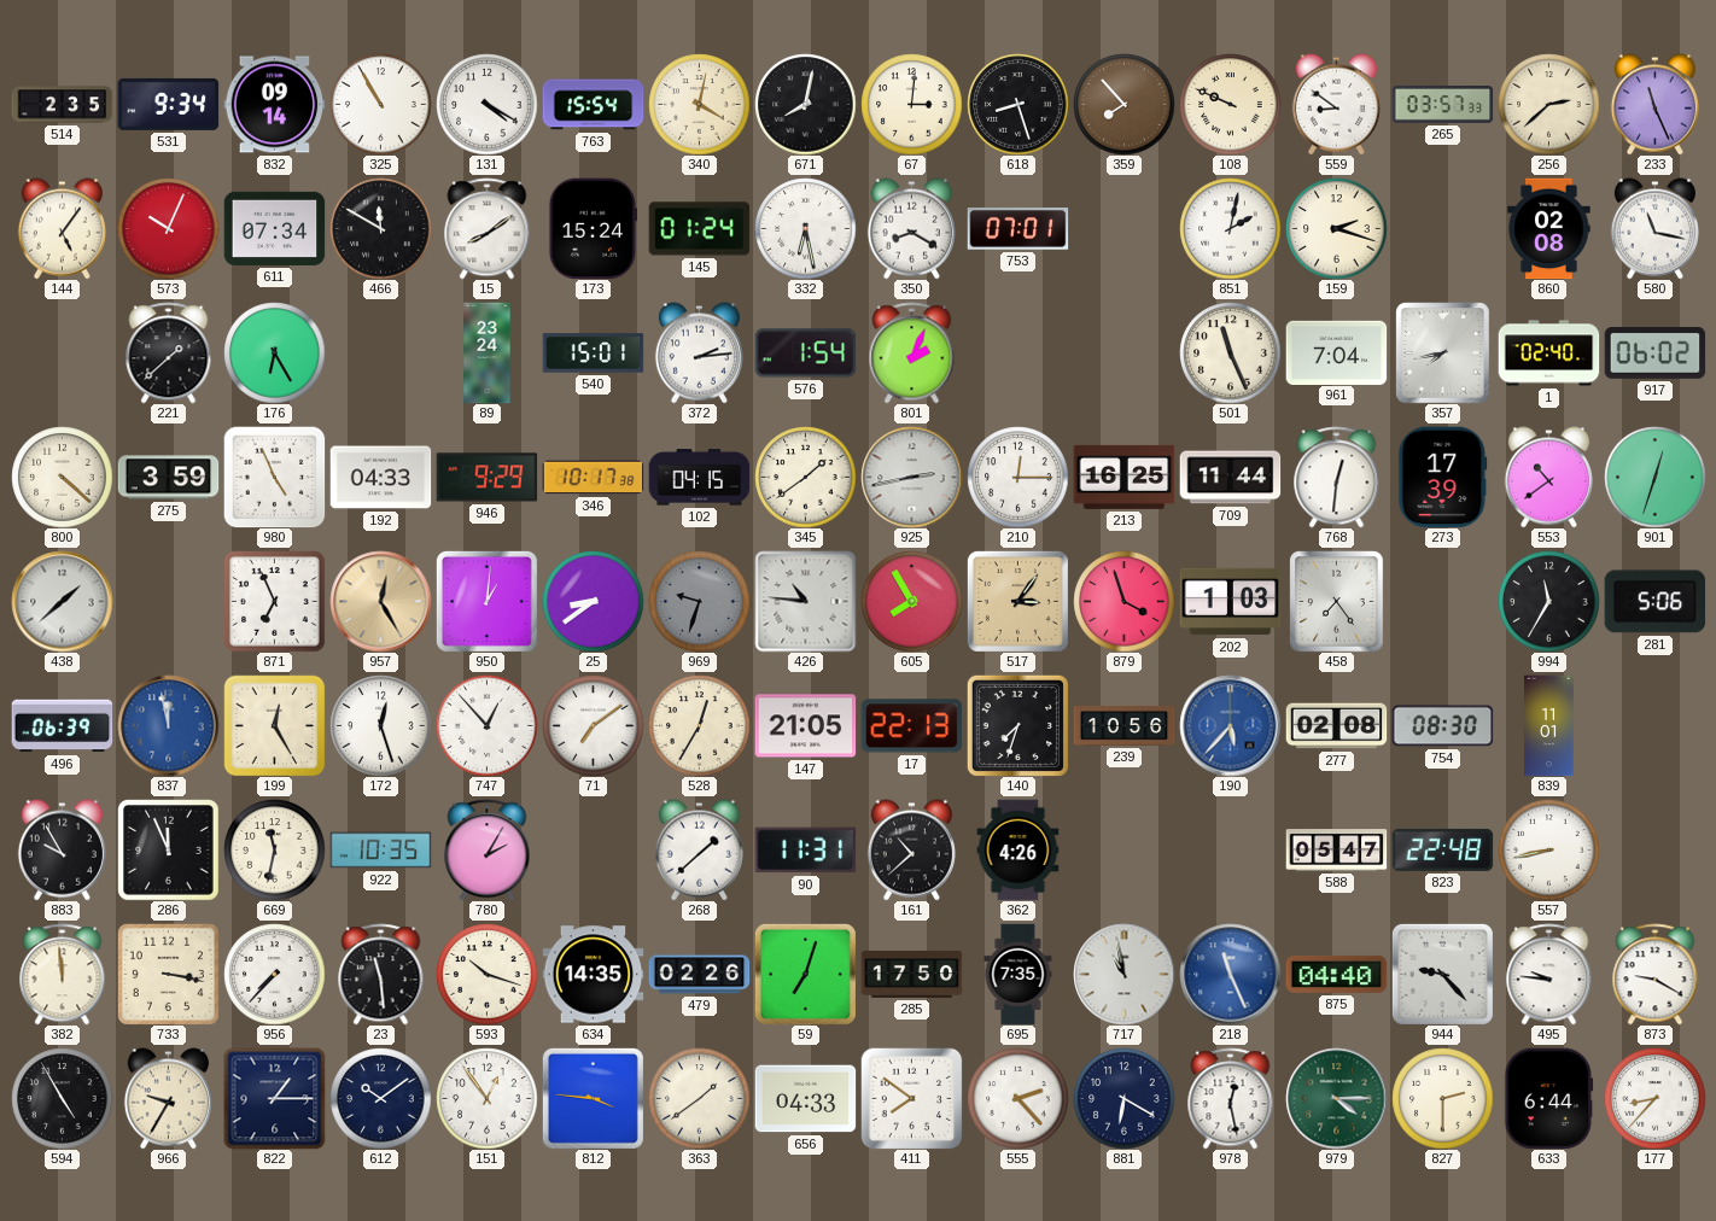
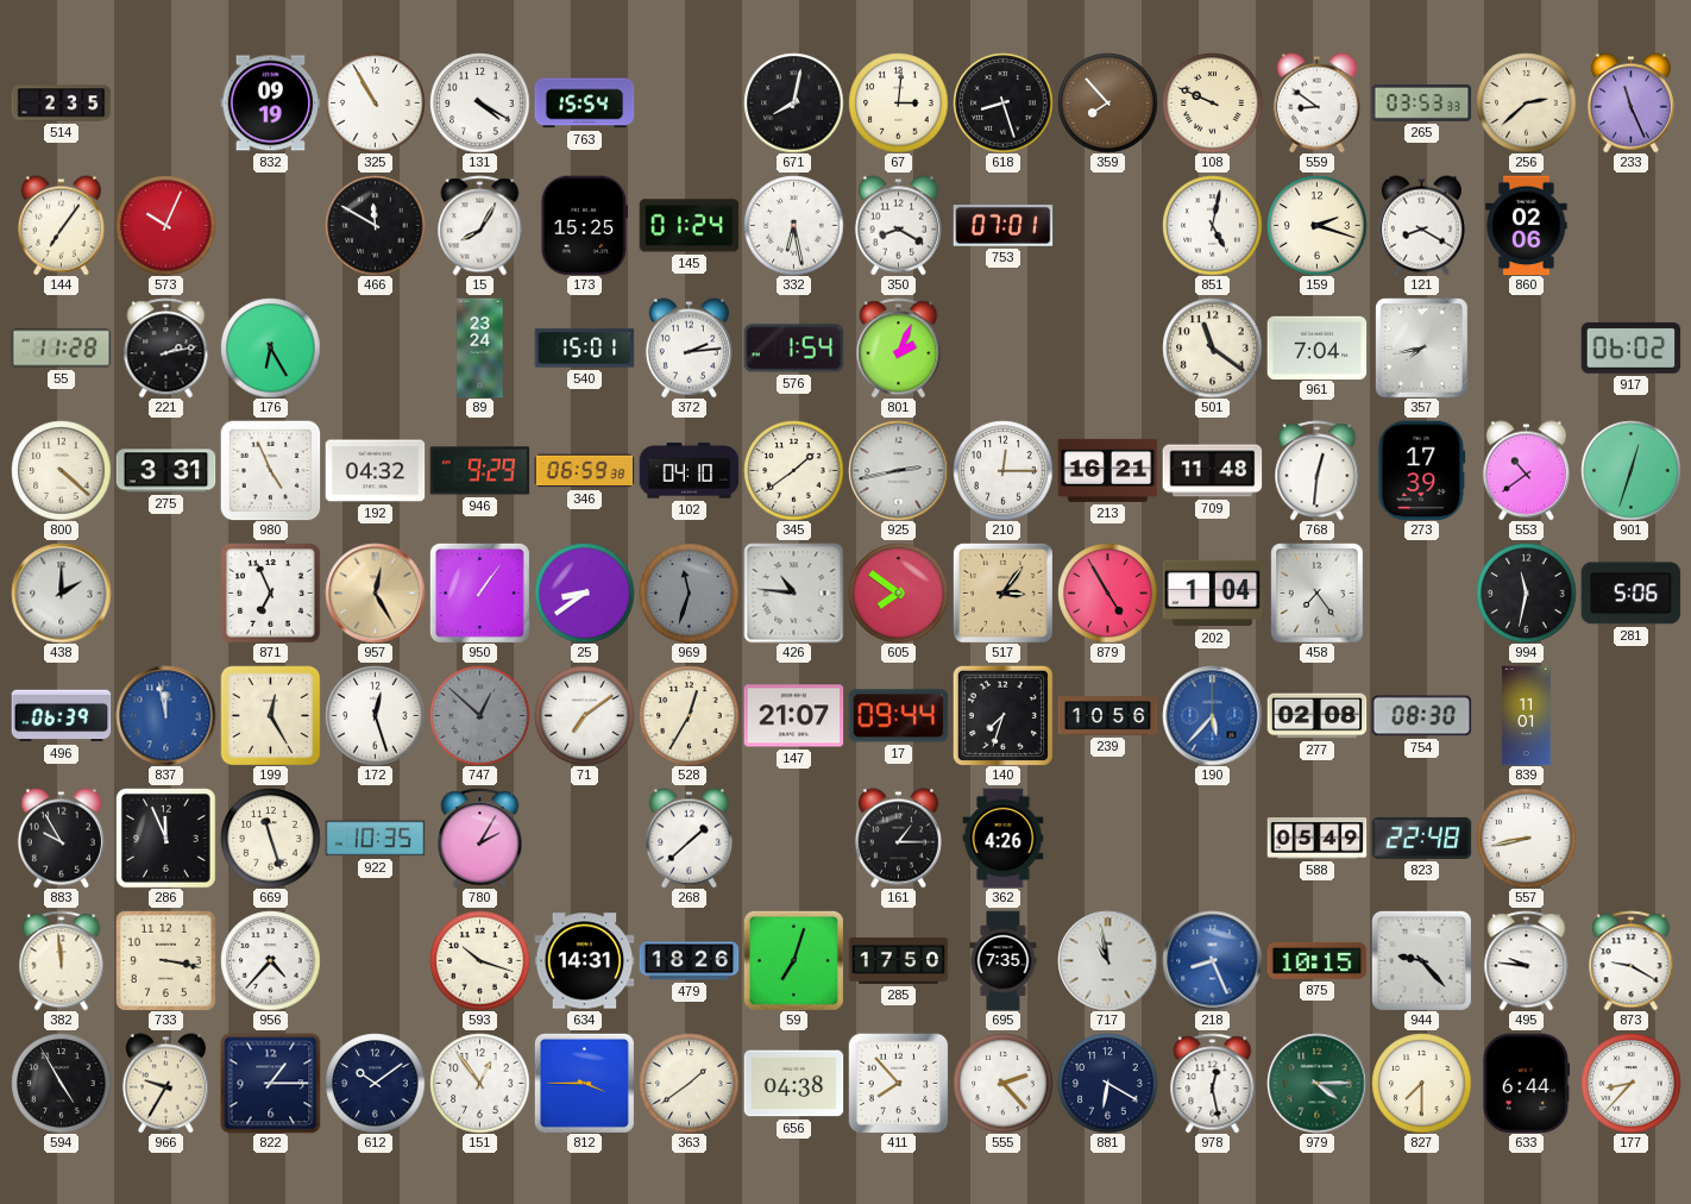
531: 9:34 -> none
832: 09:14 -> 09:19
340: 4:02 -> none
265: 03:57 -> 03:53
144: 5:06 -> 7:06
611: 07:34 -> none
15: 8:09 -> 8:05
173: 15:24 -> 15:25
851: 2:02 -> 5:02
121: none -> 8:20
860: 02:08 -> 02:06
580: 11:17 -> none
55: none -> 11:28
221: 1:38 -> 2:13
501: 11:26 -> 11:21
1: 02:40 -> none
275: 3:59 -> 3:31
192: 04:33 -> 04:32
346: 10:17 -> 06:59
102: 04:15 -> 04:10
213: 16:25 -> 16:21
709: 11:44 -> 11:48
438: 1:38 -> 2:00
950: 1:01 -> 1:06
969: 9:33 -> 11:33
605: 7:55 -> 7:51
879: 3:57 -> 4:55
202: 1:03 -> 1:04
994: 11:35 -> 11:32
747: 12:53 -> 12:52
747 dial: white -> grey
147: 21:05 -> 21:07
17: 22:13 -> 09:44
669: 11:32 -> 11:27
90: 11:31 -> none
161: 10:38 -> 1:15
588: 05:47 -> 05:49
956: 7:37 -> 4:37
23: 11:29 -> none
634: 14:35 -> 14:31
479: 02:26 -> 18:26
218: 11:26 -> 8:26
875: 04:40 -> 10:15
812: 3:46 -> 3:45
656: 04:33 -> 04:38
411: 7:51 -> 7:53
827: 2:30 -> 7:30
